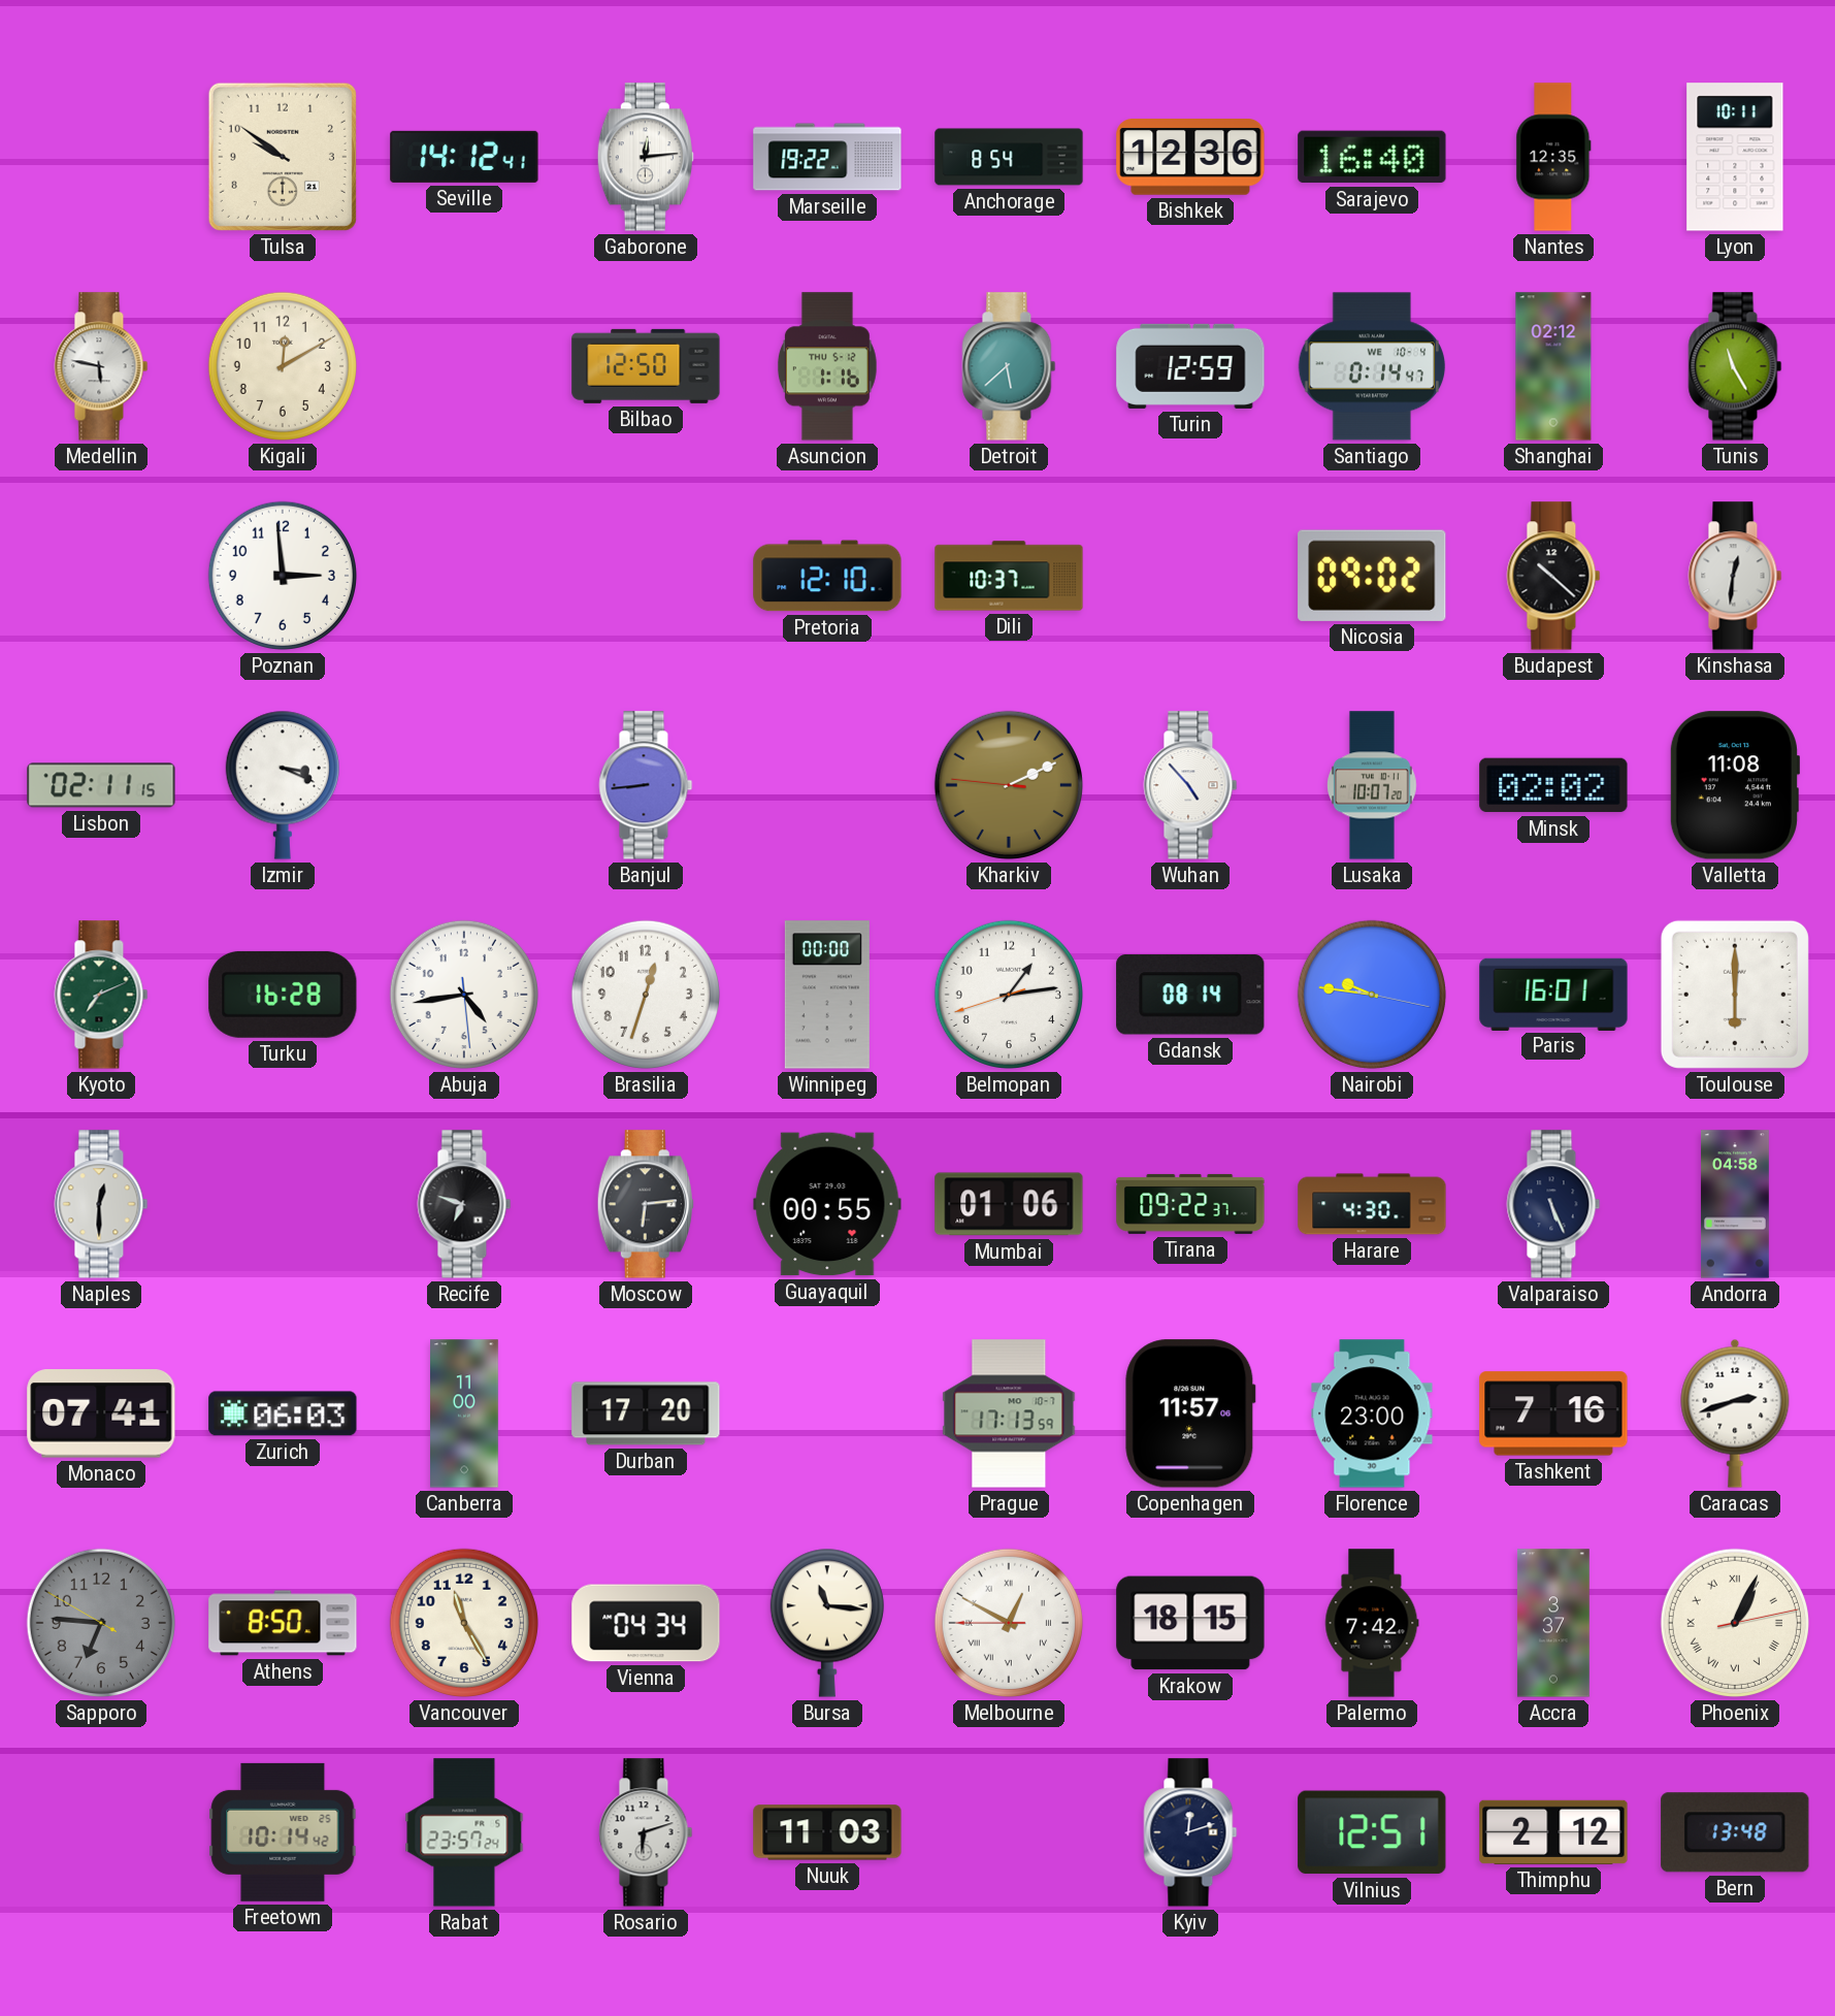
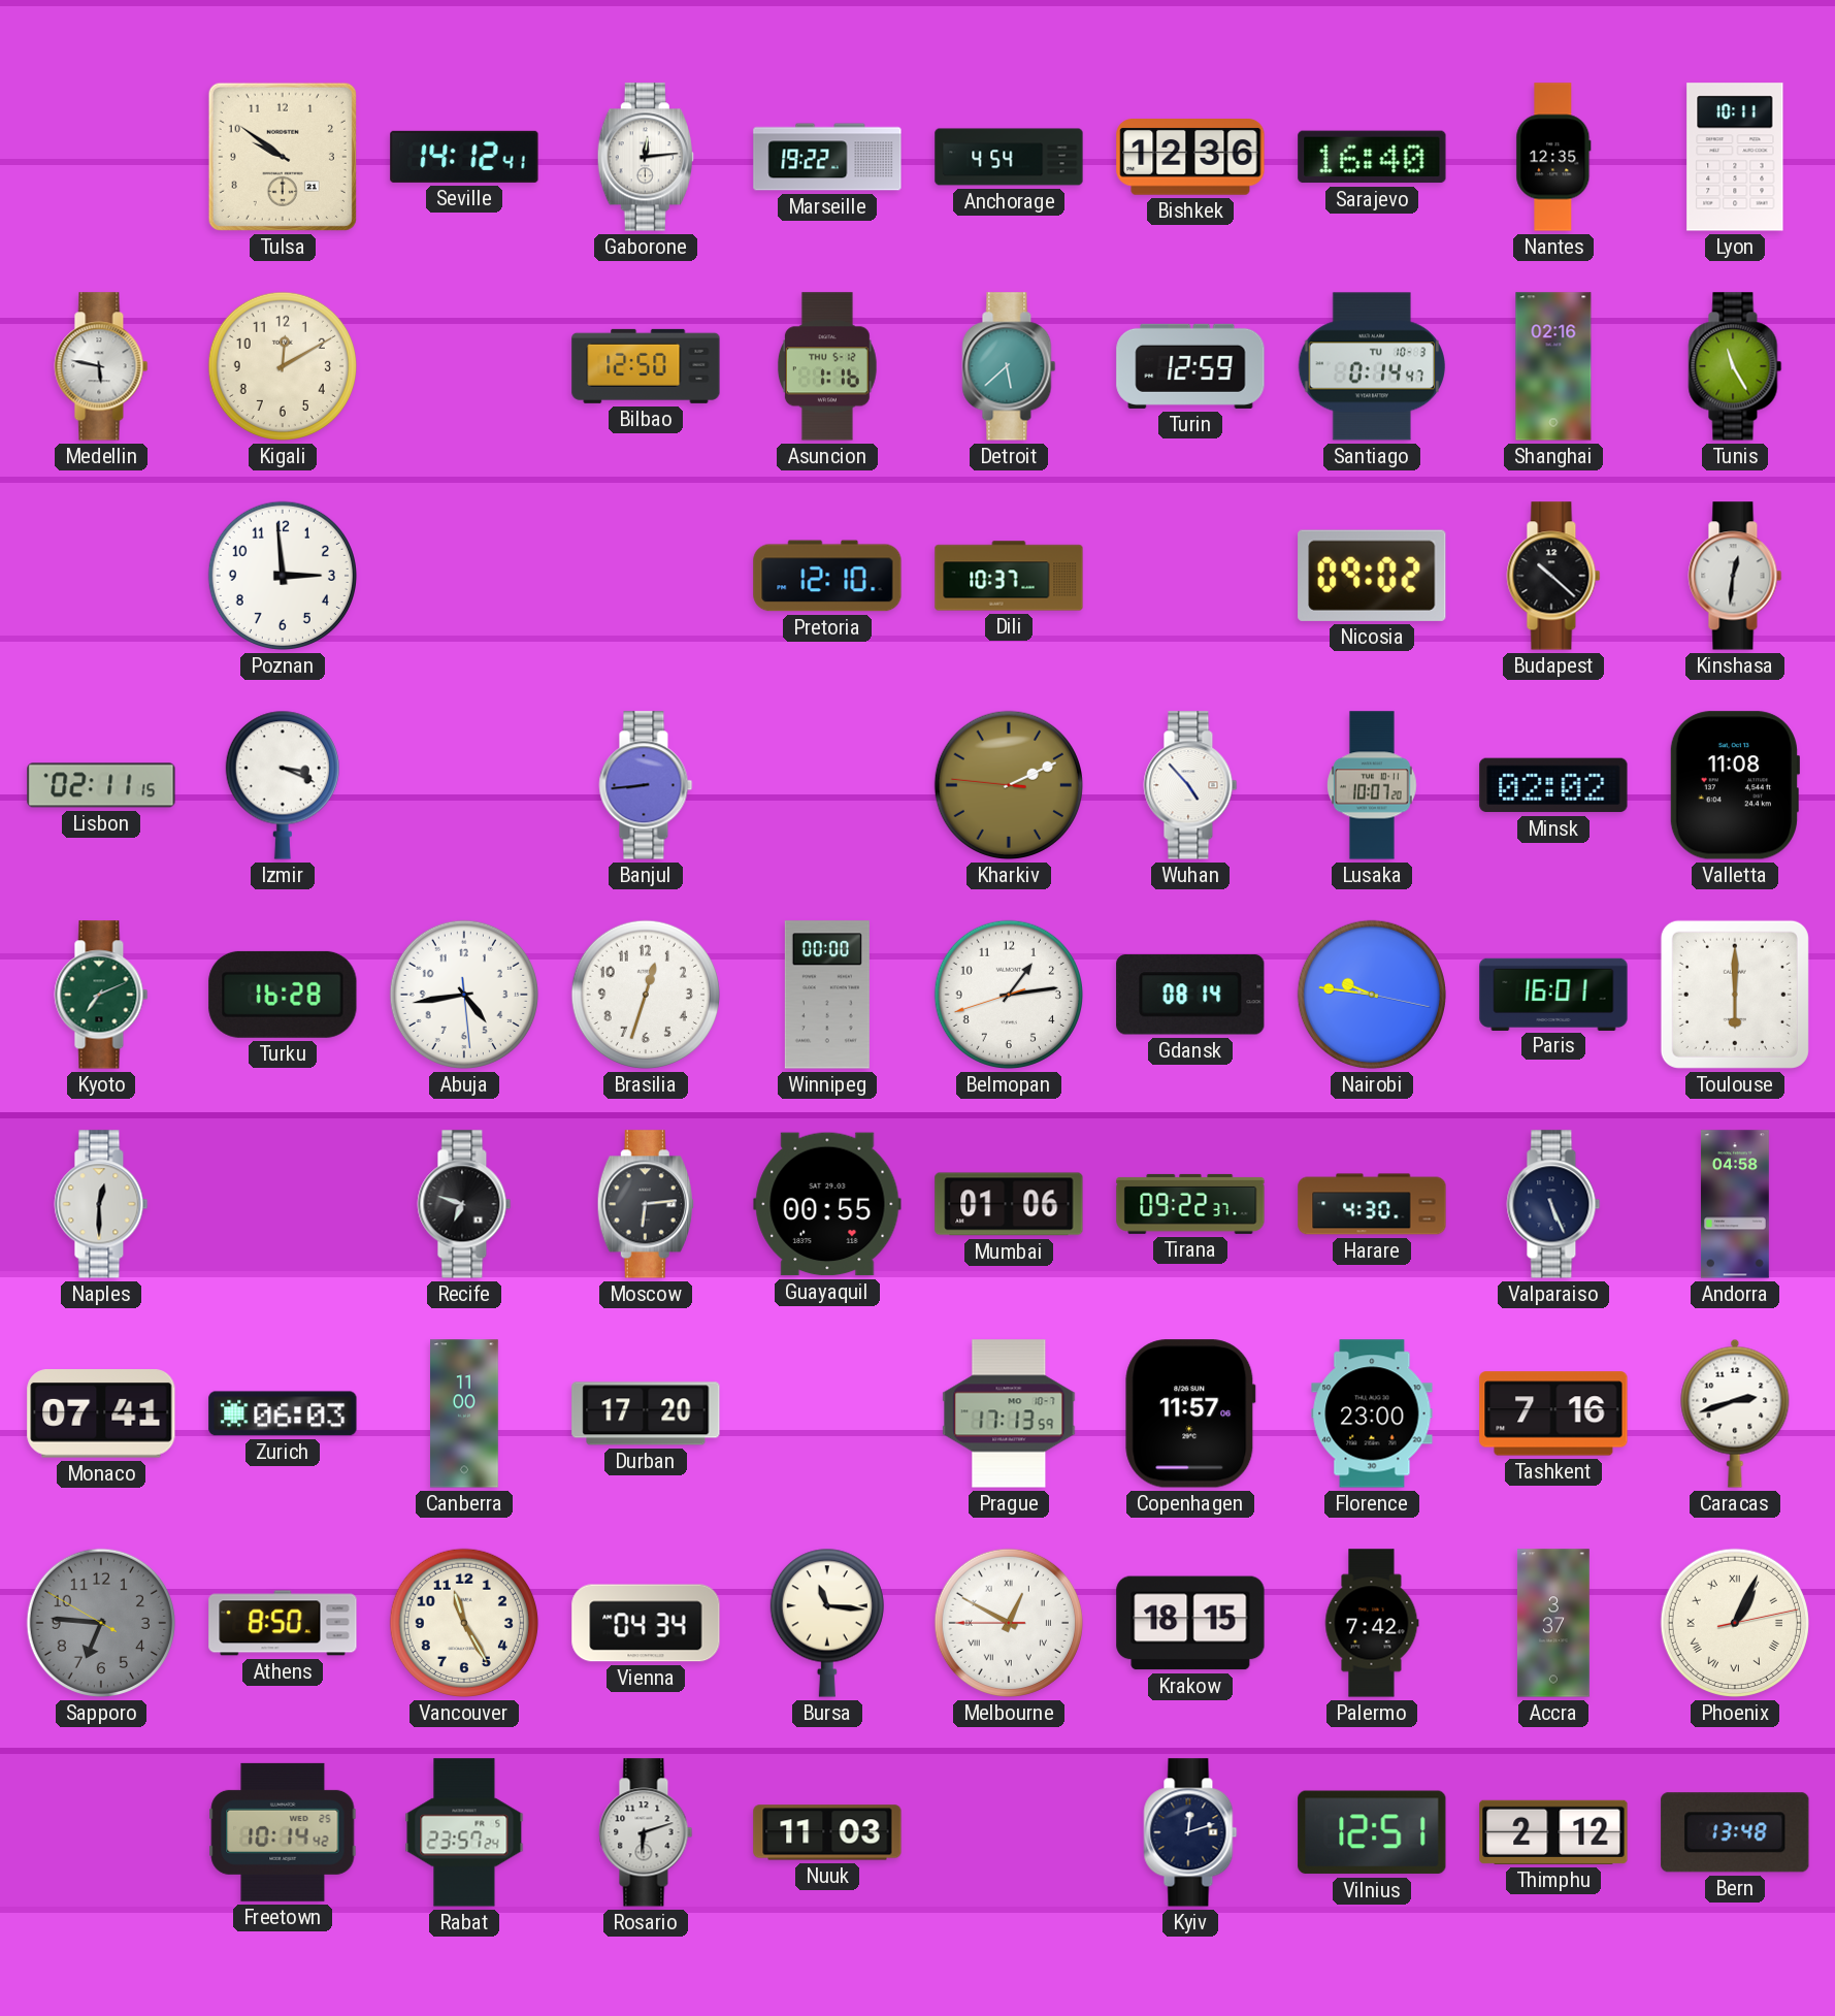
Anchorage: 8:54 -> 4:54
Santiago date: WE 10-4 -> TU 10-3
Shanghai: 02:12 -> 02:16
